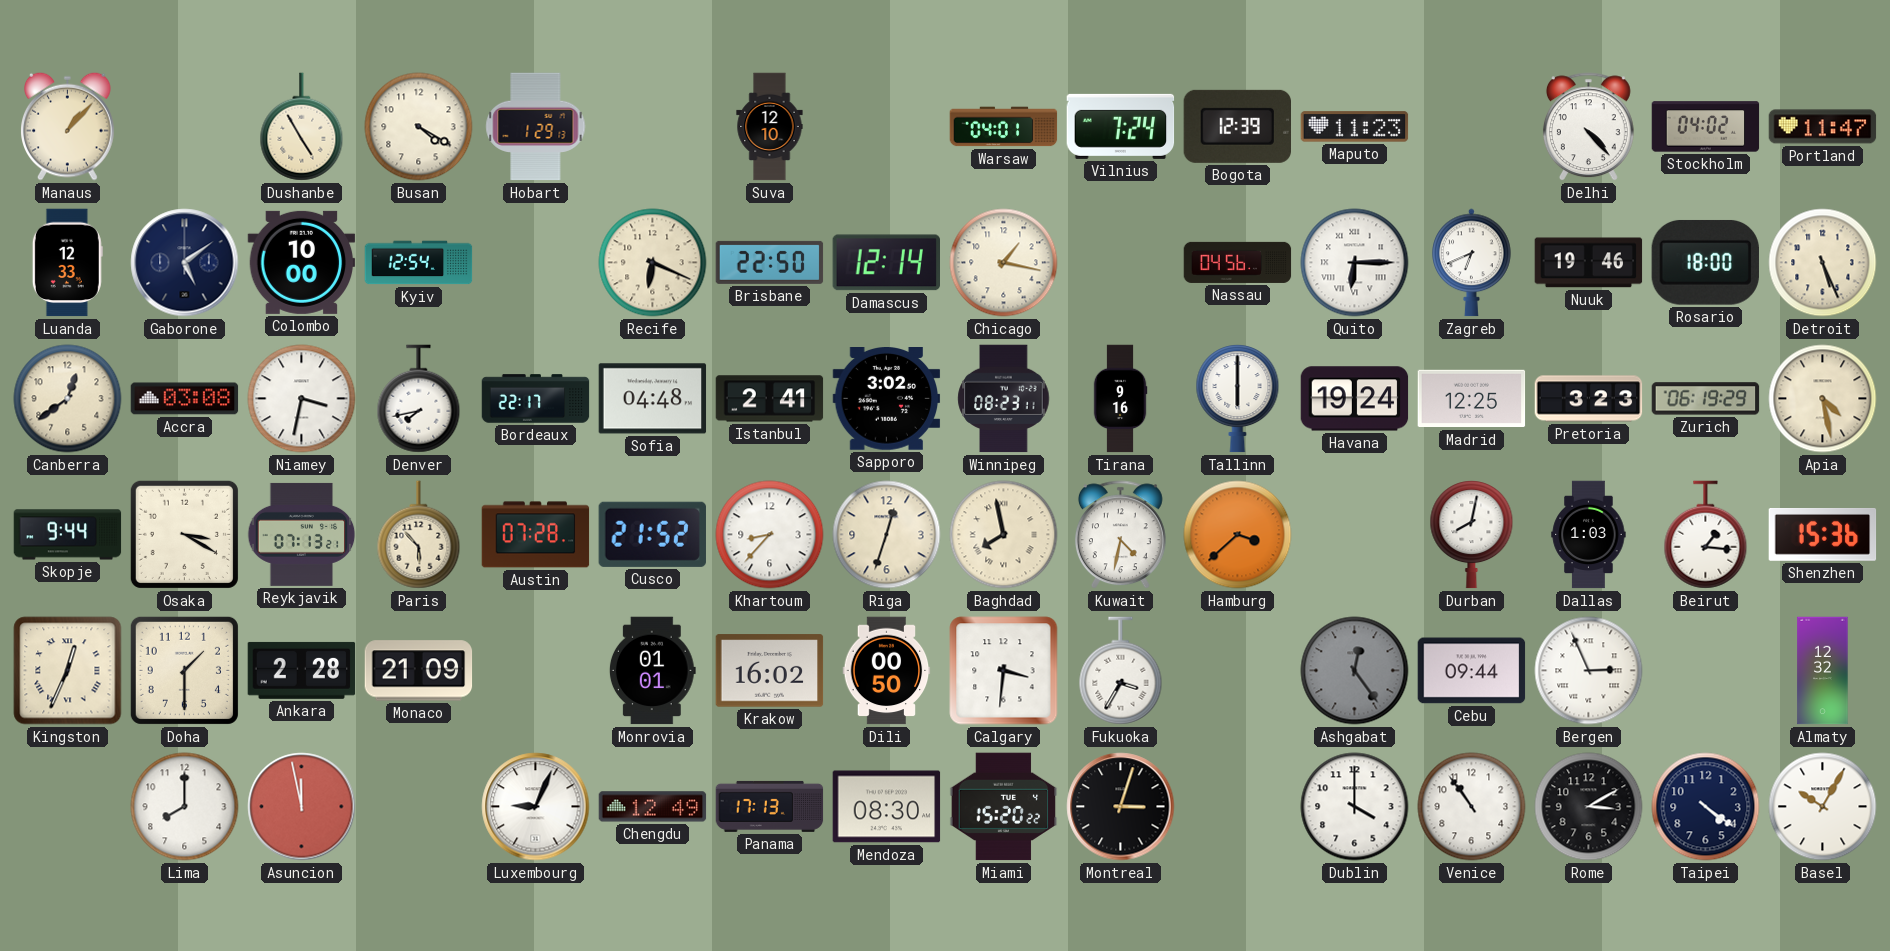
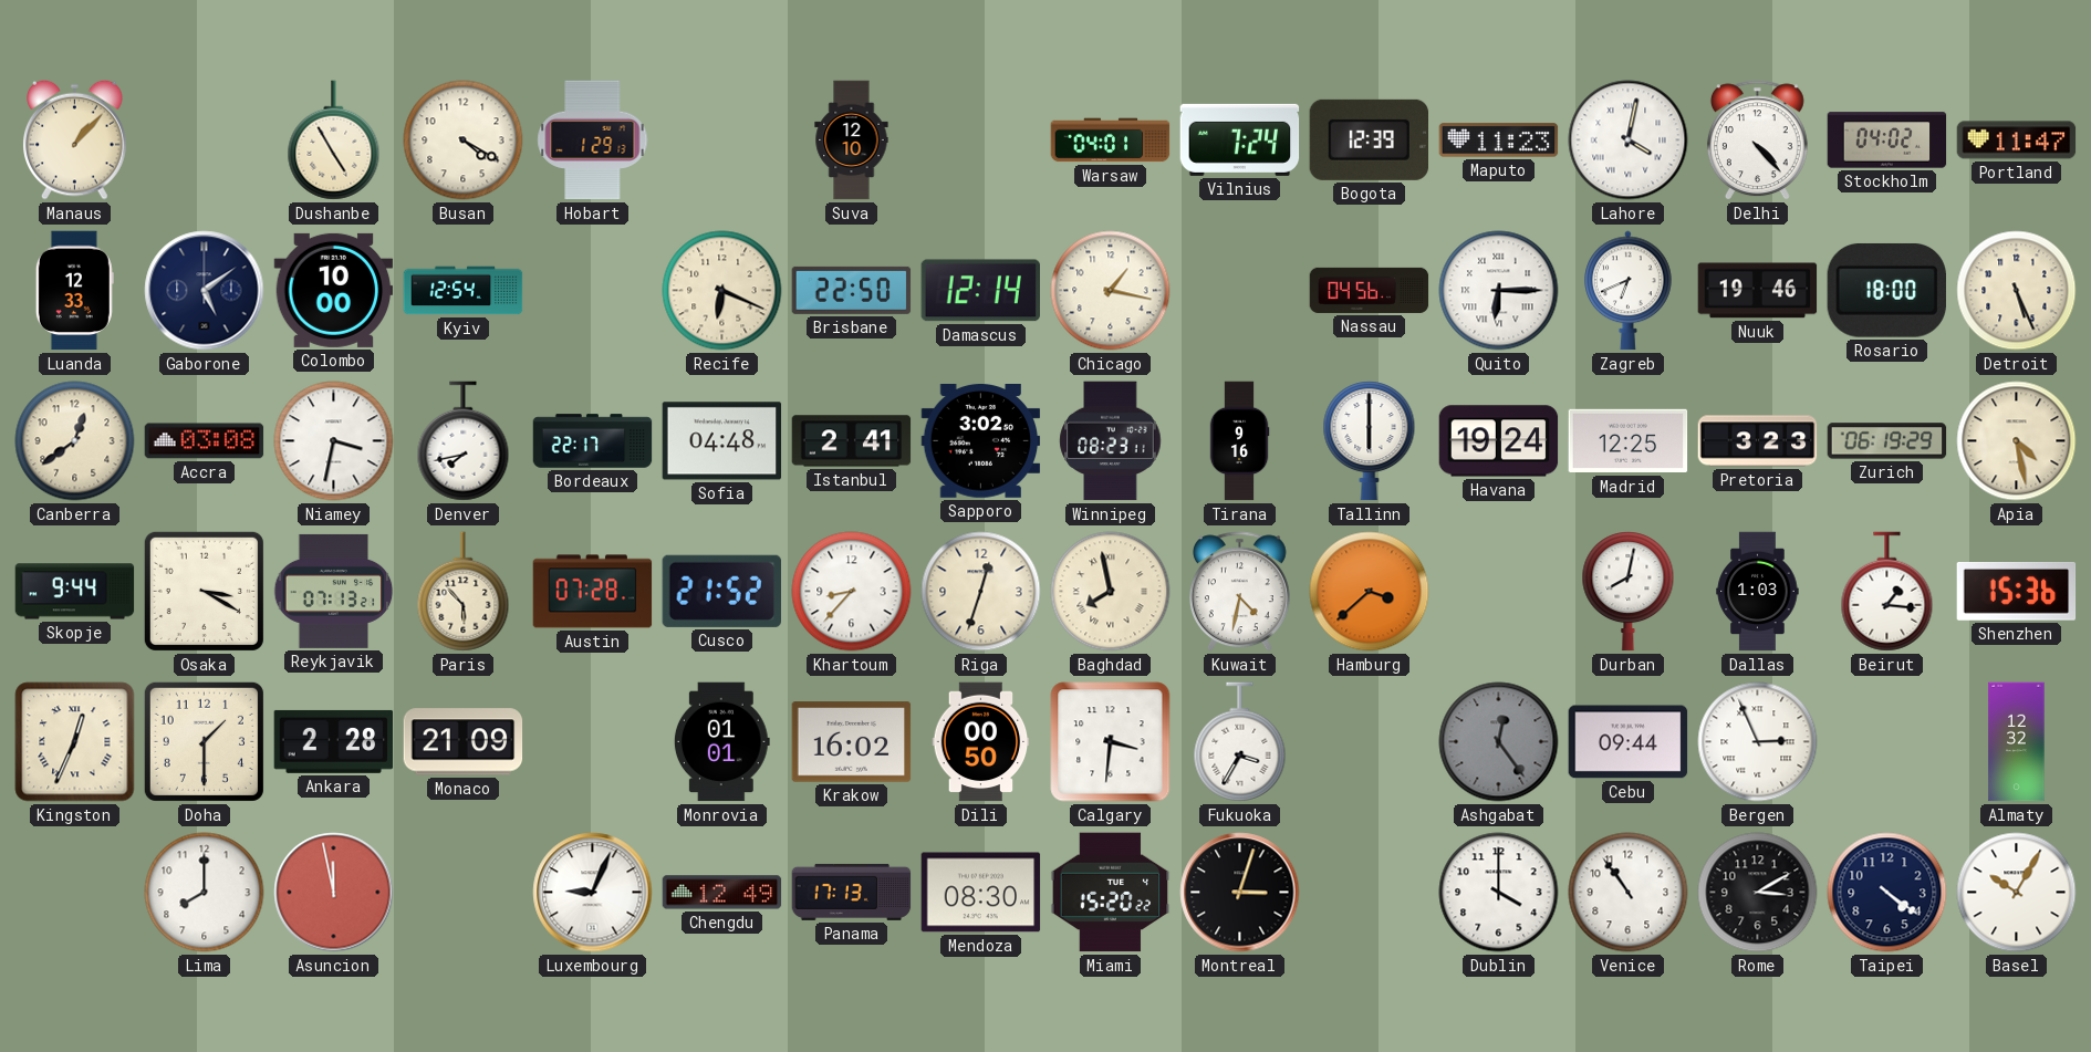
Lahore: none -> 4:02
